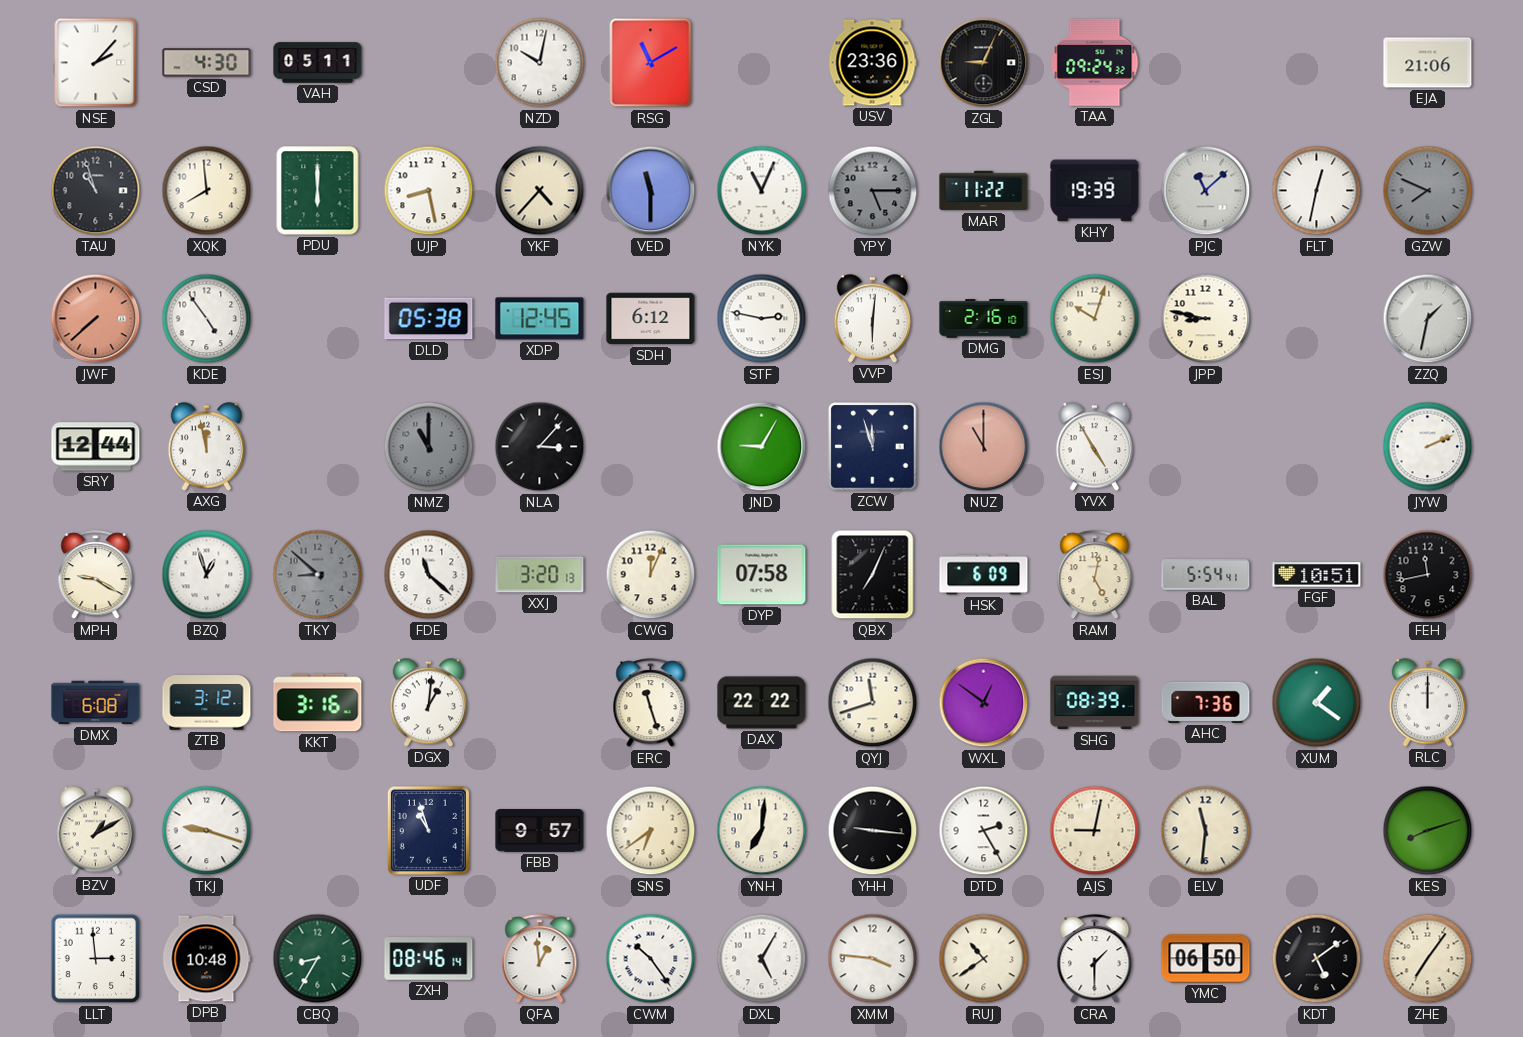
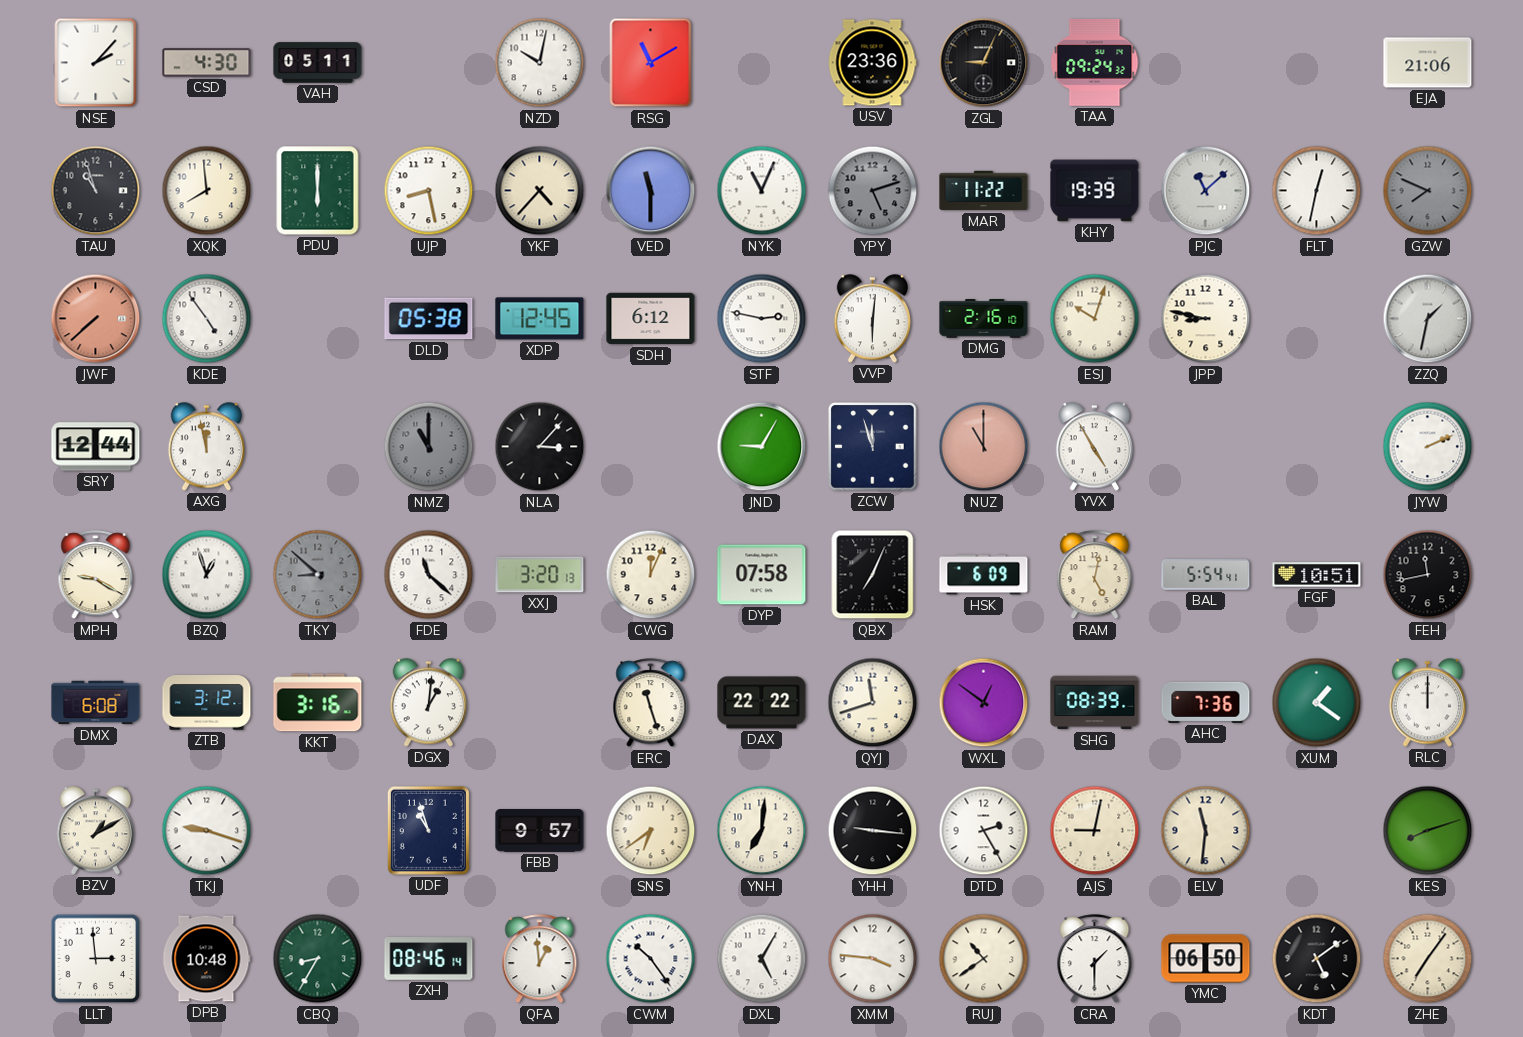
YPY: 5:15 -> 5:12
